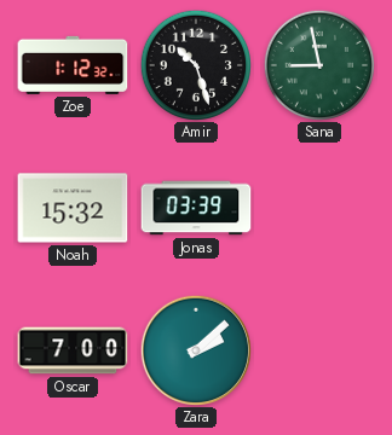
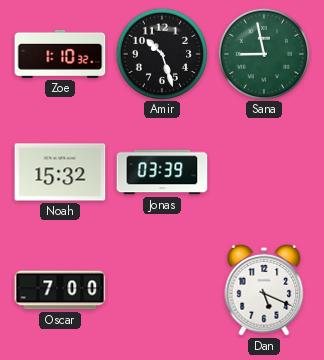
Zoe: 1:12 -> 1:10
Zara: 2:08 -> none
Dan: none -> 5:19
